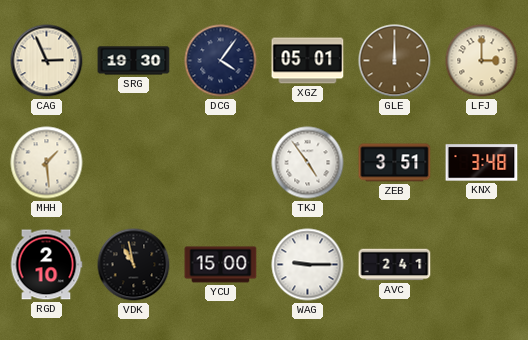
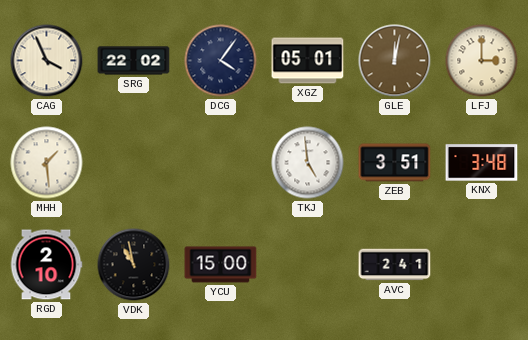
CAG: 2:56 -> 3:56
SRG: 19:30 -> 22:02
GLE: 12:00 -> 12:02
TKJ: 4:54 -> 4:59
WAG: 9:15 -> none
